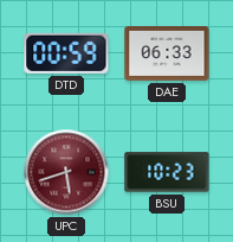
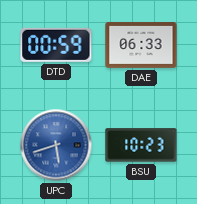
UPC dial: burgundy -> blue
